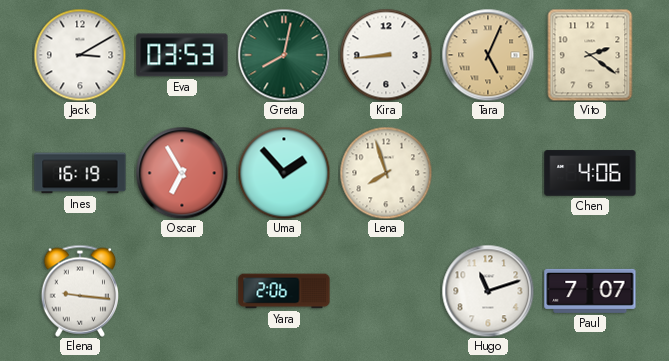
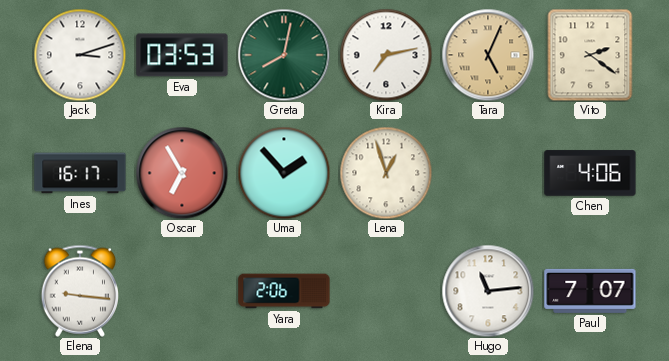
Jack: 3:10 -> 3:12
Kira: 8:44 -> 7:13
Ines: 16:19 -> 16:17
Lena: 7:57 -> 12:57
Hugo: 11:12 -> 11:14
